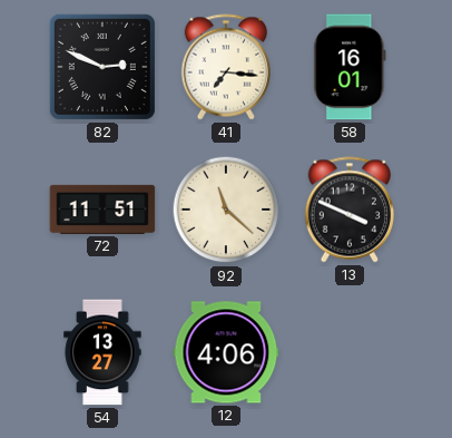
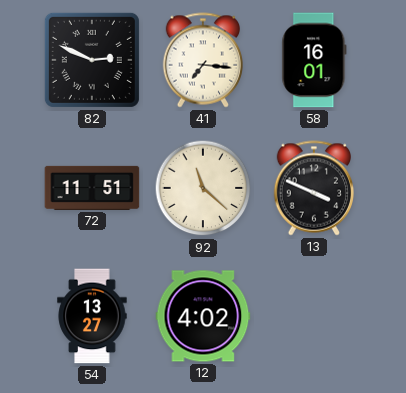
12: 4:06 -> 4:02
